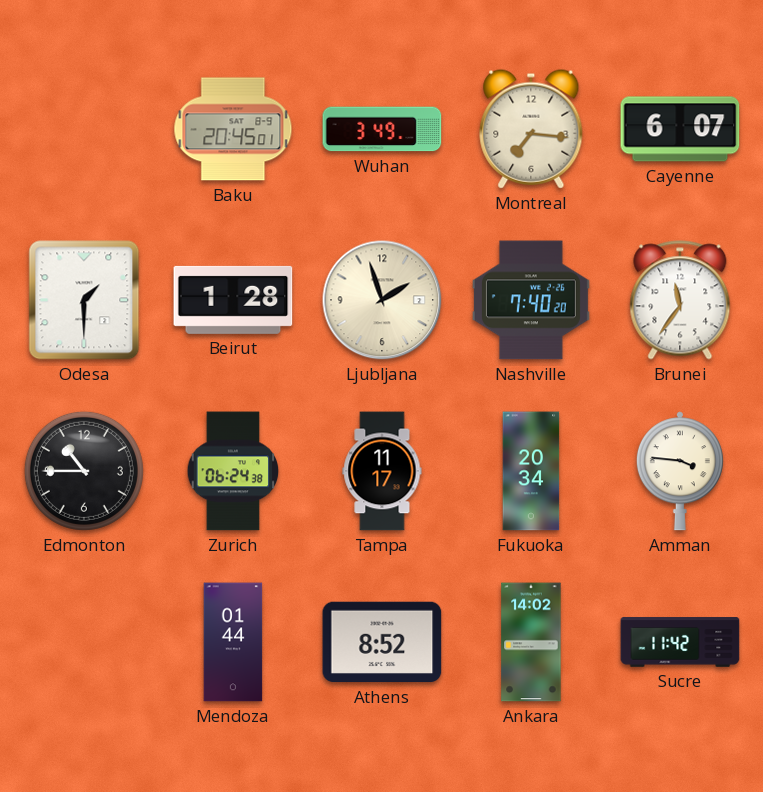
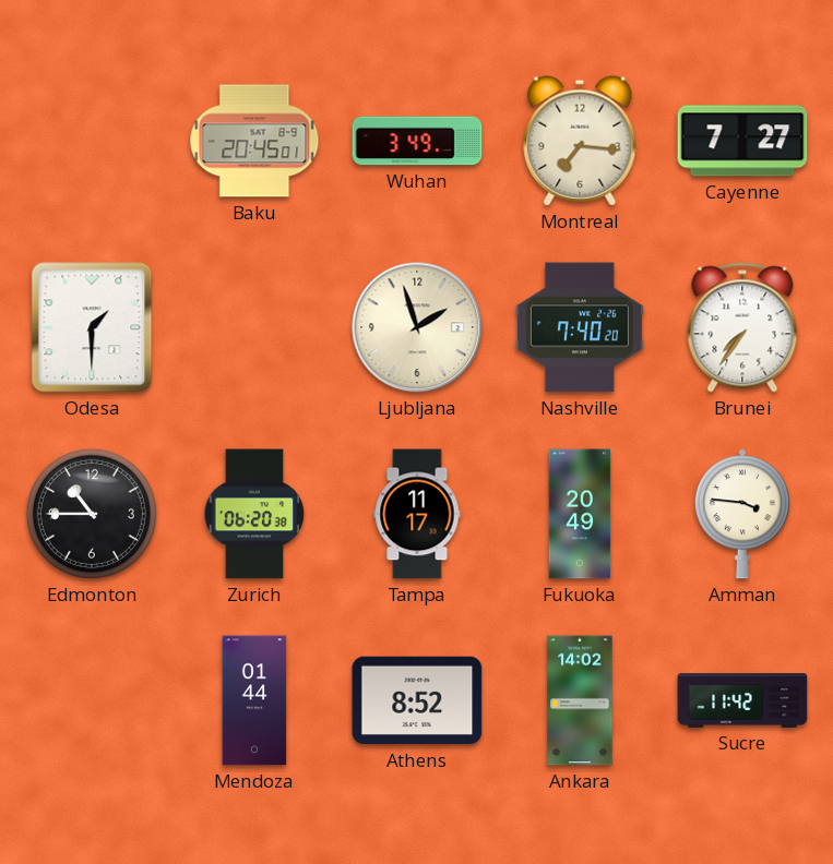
Cayenne: 6:07 -> 7:27
Beirut: 1:28 -> none
Brunei: 11:36 -> 7:36
Zurich: 06:24 -> 06:20
Fukuoka: 20:34 -> 20:49
